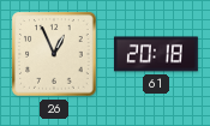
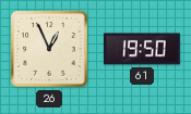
61: 20:18 -> 19:50
